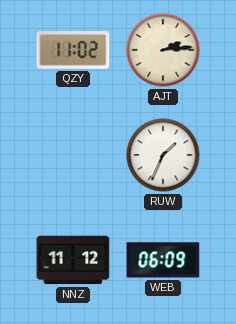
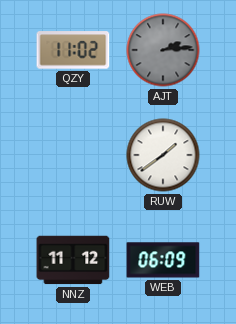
AJT dial: cream -> grey
RUW: 1:34 -> 1:39
